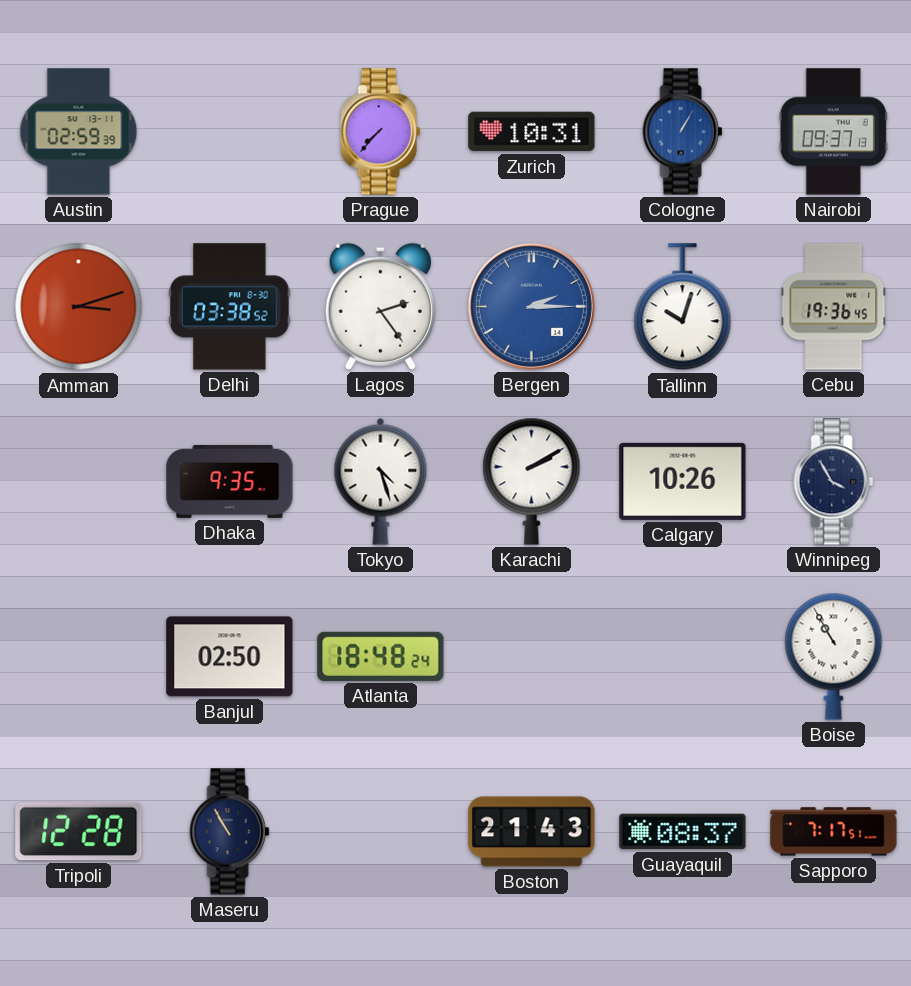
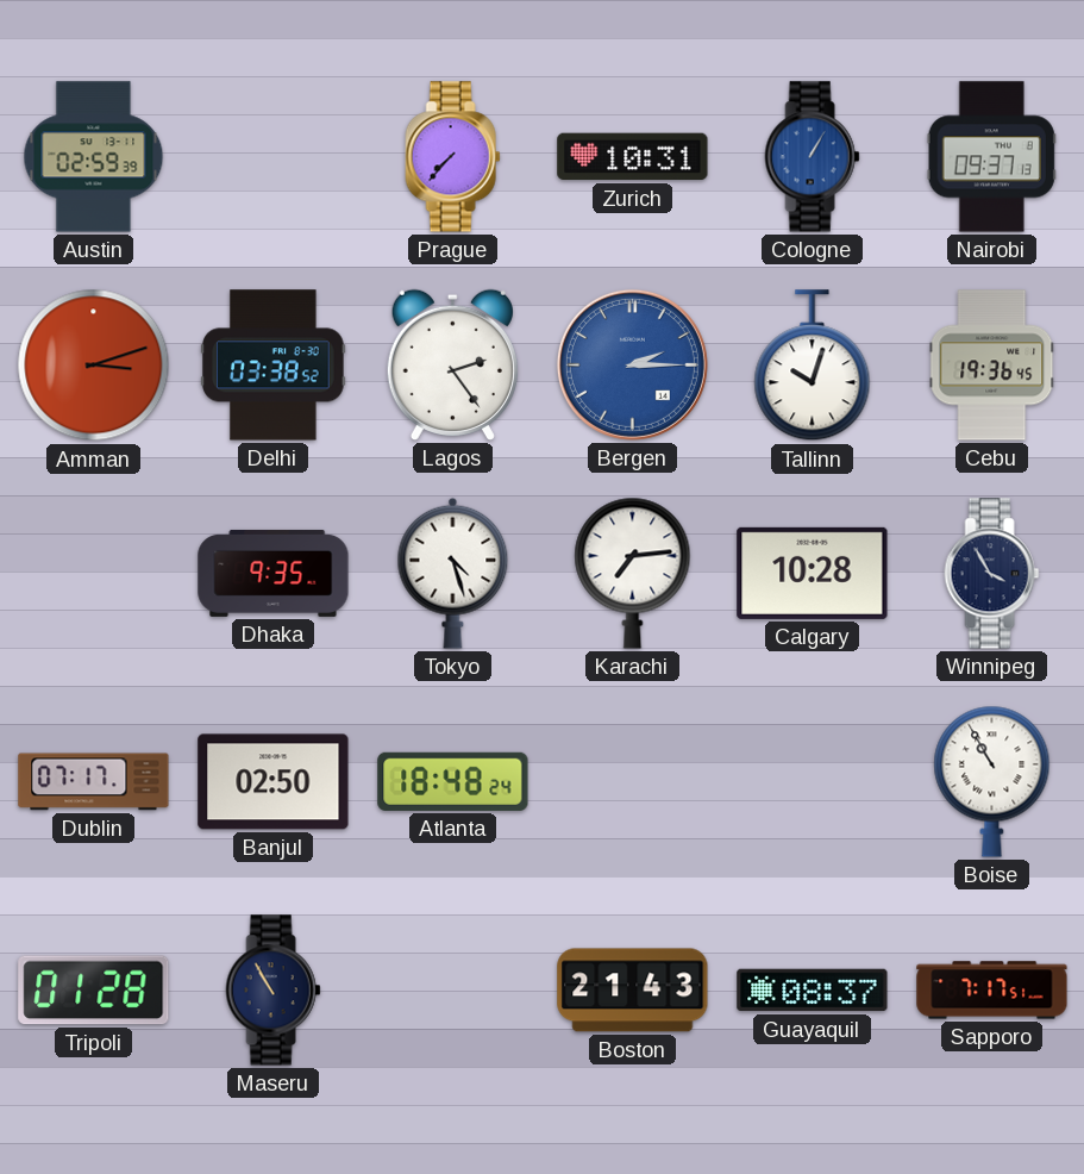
Karachi: 2:10 -> 7:14
Calgary: 10:26 -> 10:28
Dublin: none -> 07:17
Tripoli: 12:28 -> 01:28
